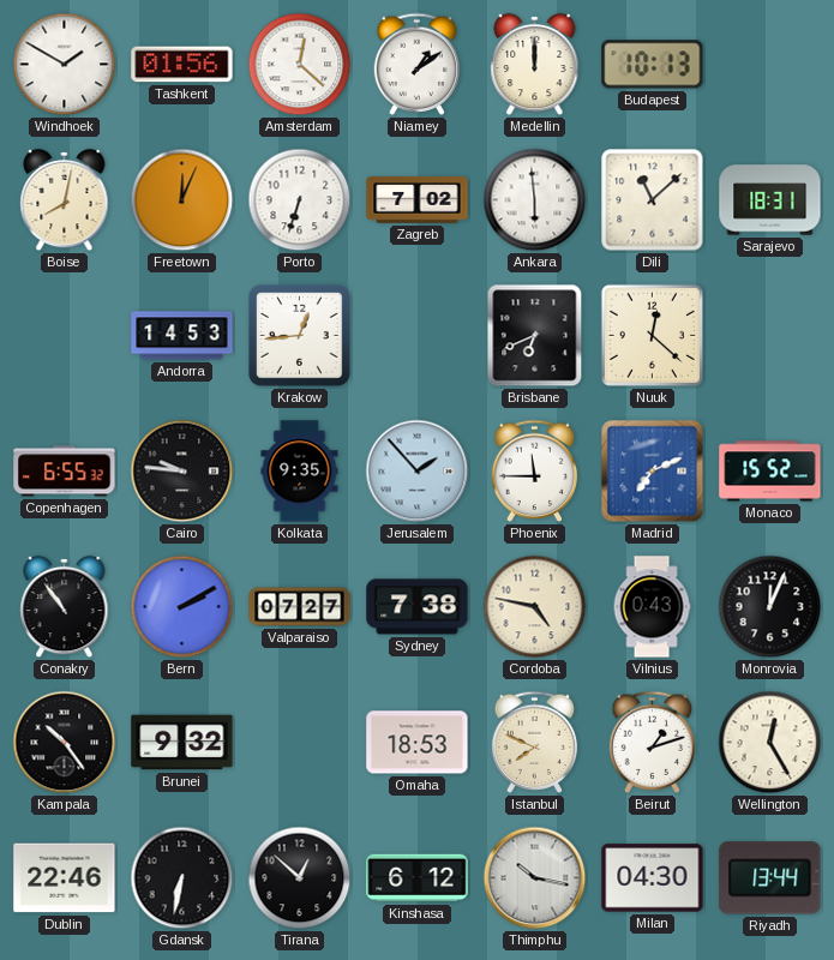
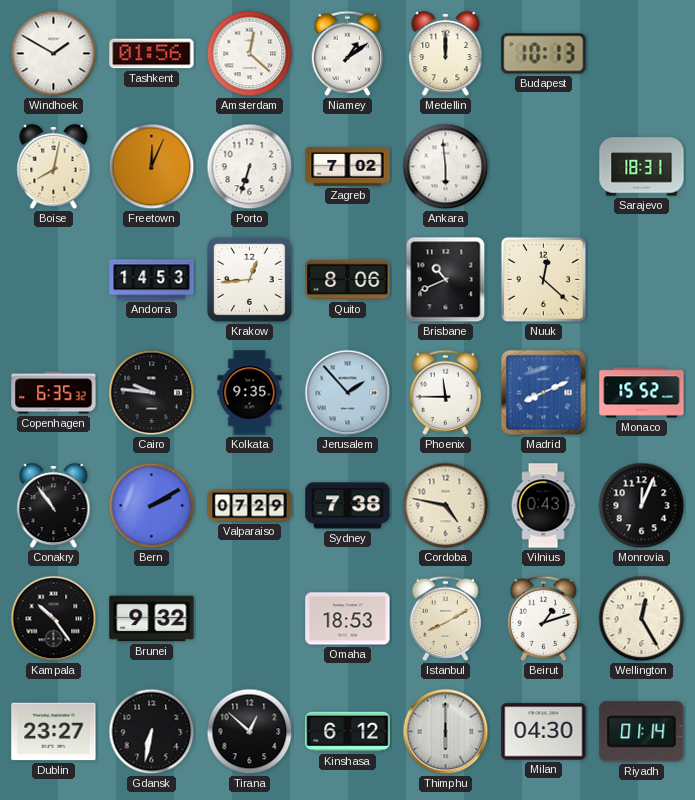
Dili: 11:08 -> none
Quito: none -> 8:06
Brisbane: 6:41 -> 10:41
Copenhagen: 6:55 -> 6:35
Madrid: 7:11 -> 8:11
Valparaiso: 07:27 -> 07:29
Istanbul: 7:49 -> 8:10
Dublin: 22:46 -> 23:27
Thimphu: 10:17 -> 6:00
Riyadh: 13:44 -> 01:14
